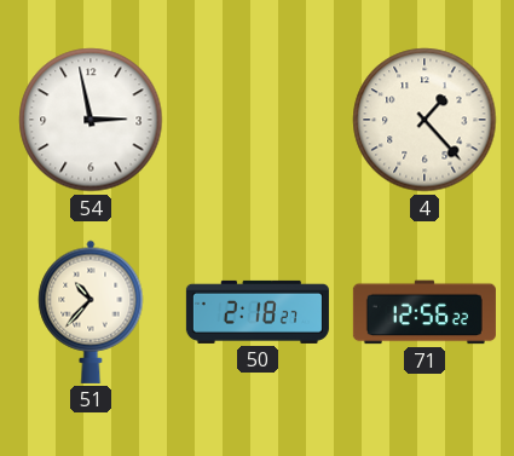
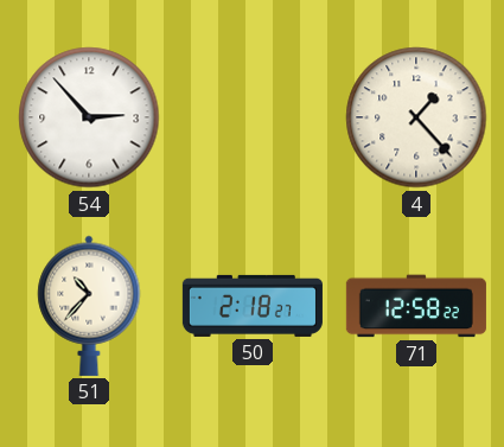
54: 2:58 -> 2:53
71: 12:56 -> 12:58
